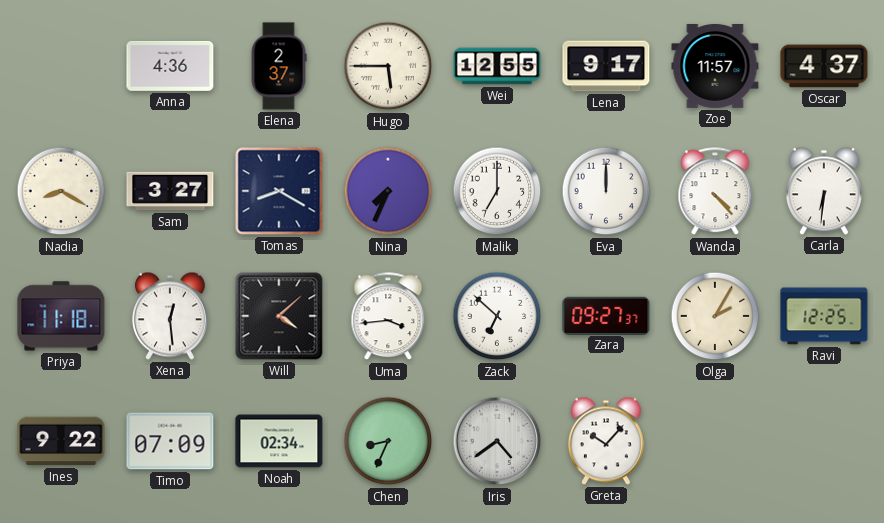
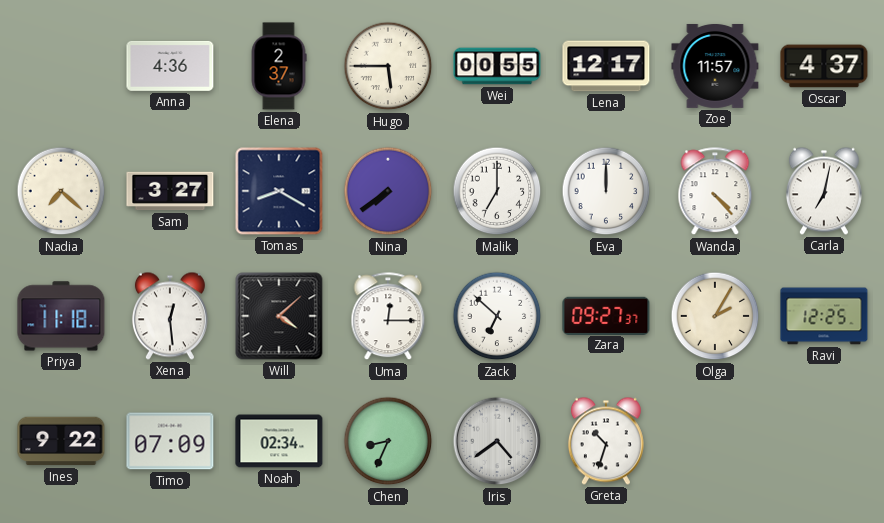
Wei: 12:55 -> 00:55
Lena: 9:17 -> 12:17
Nadia: 8:20 -> 7:22
Nina: 7:34 -> 7:39
Carla: 6:31 -> 7:02
Uma: 3:44 -> 12:15
Greta: 10:07 -> 10:33
